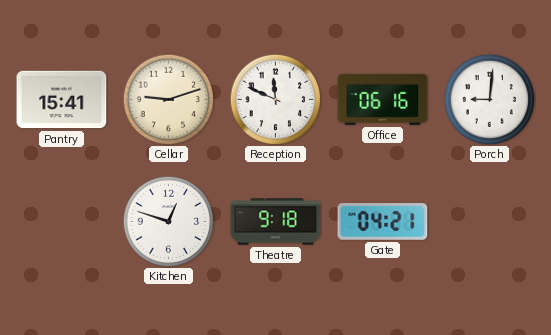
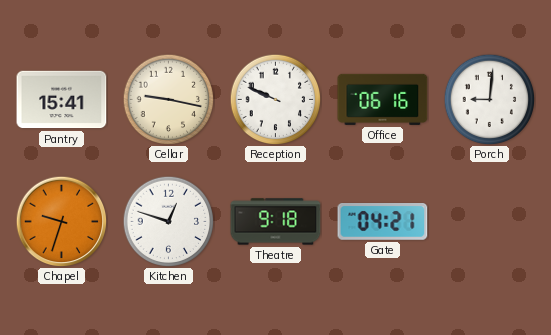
Cellar: 9:12 -> 9:17
Reception: 11:49 -> 9:49
Chapel: none -> 9:33
